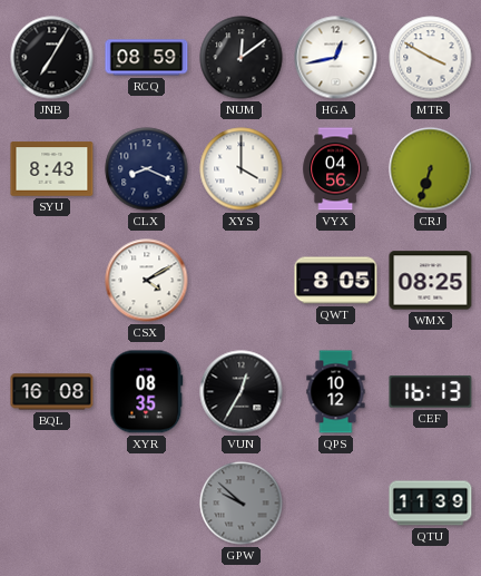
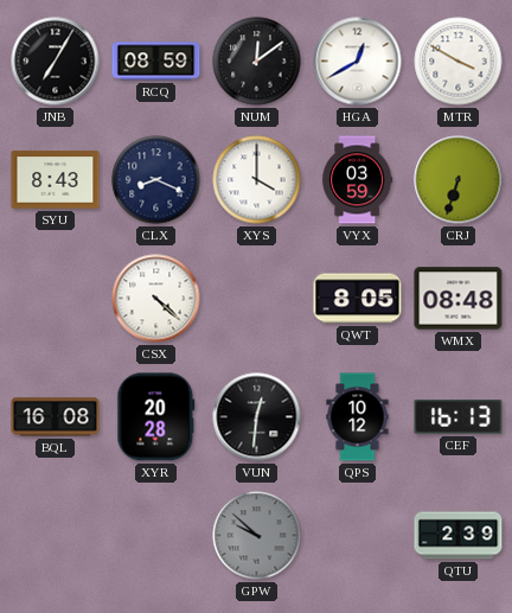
HGA: 12:43 -> 12:40
VYX: 04:56 -> 03:59
CSX: 4:10 -> 4:22
WMX: 08:25 -> 08:48
XYR: 08:35 -> 20:28
VUN: 12:35 -> 12:31
QTU: 11:39 -> 2:39
